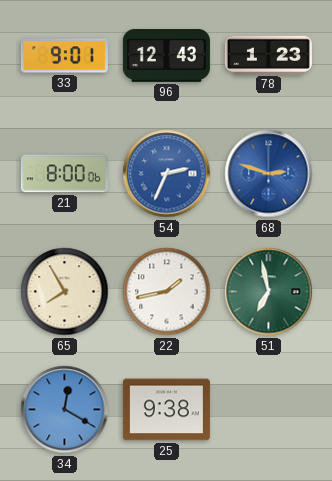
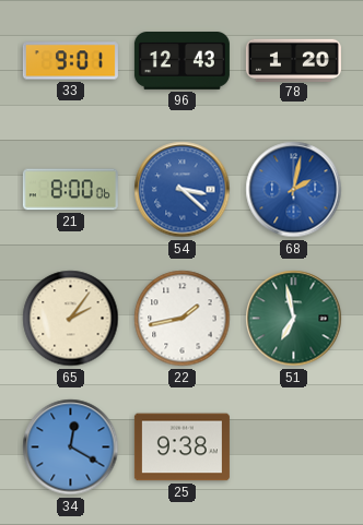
78: 1:23 -> 1:20
54: 2:34 -> 3:22
68: 2:48 -> 2:02
65: 7:55 -> 2:06
